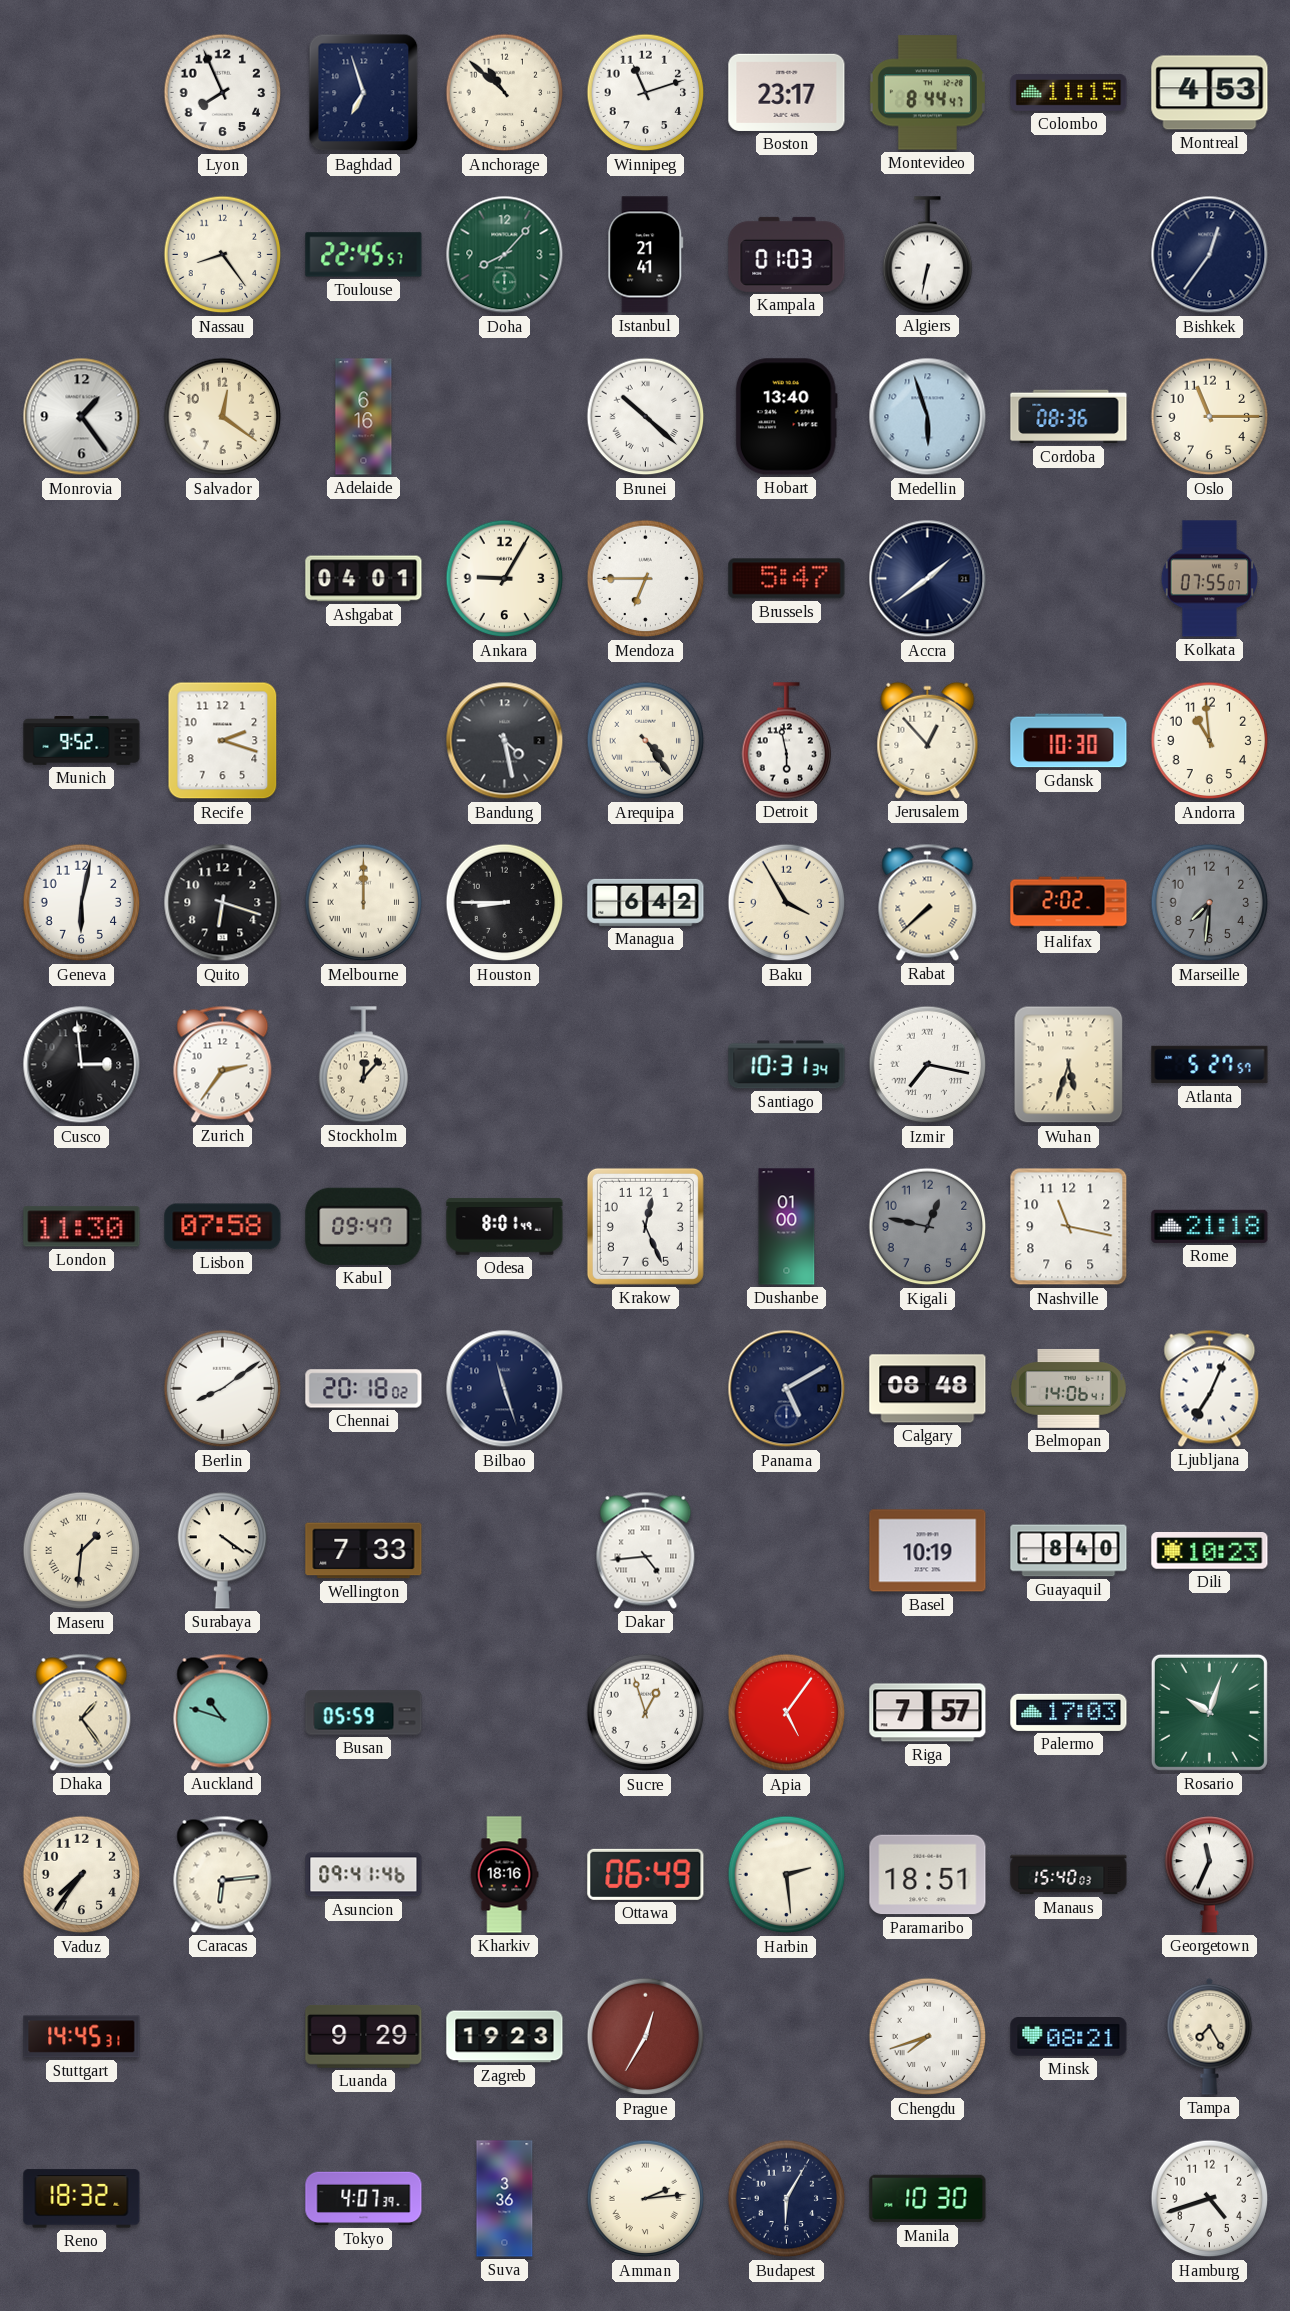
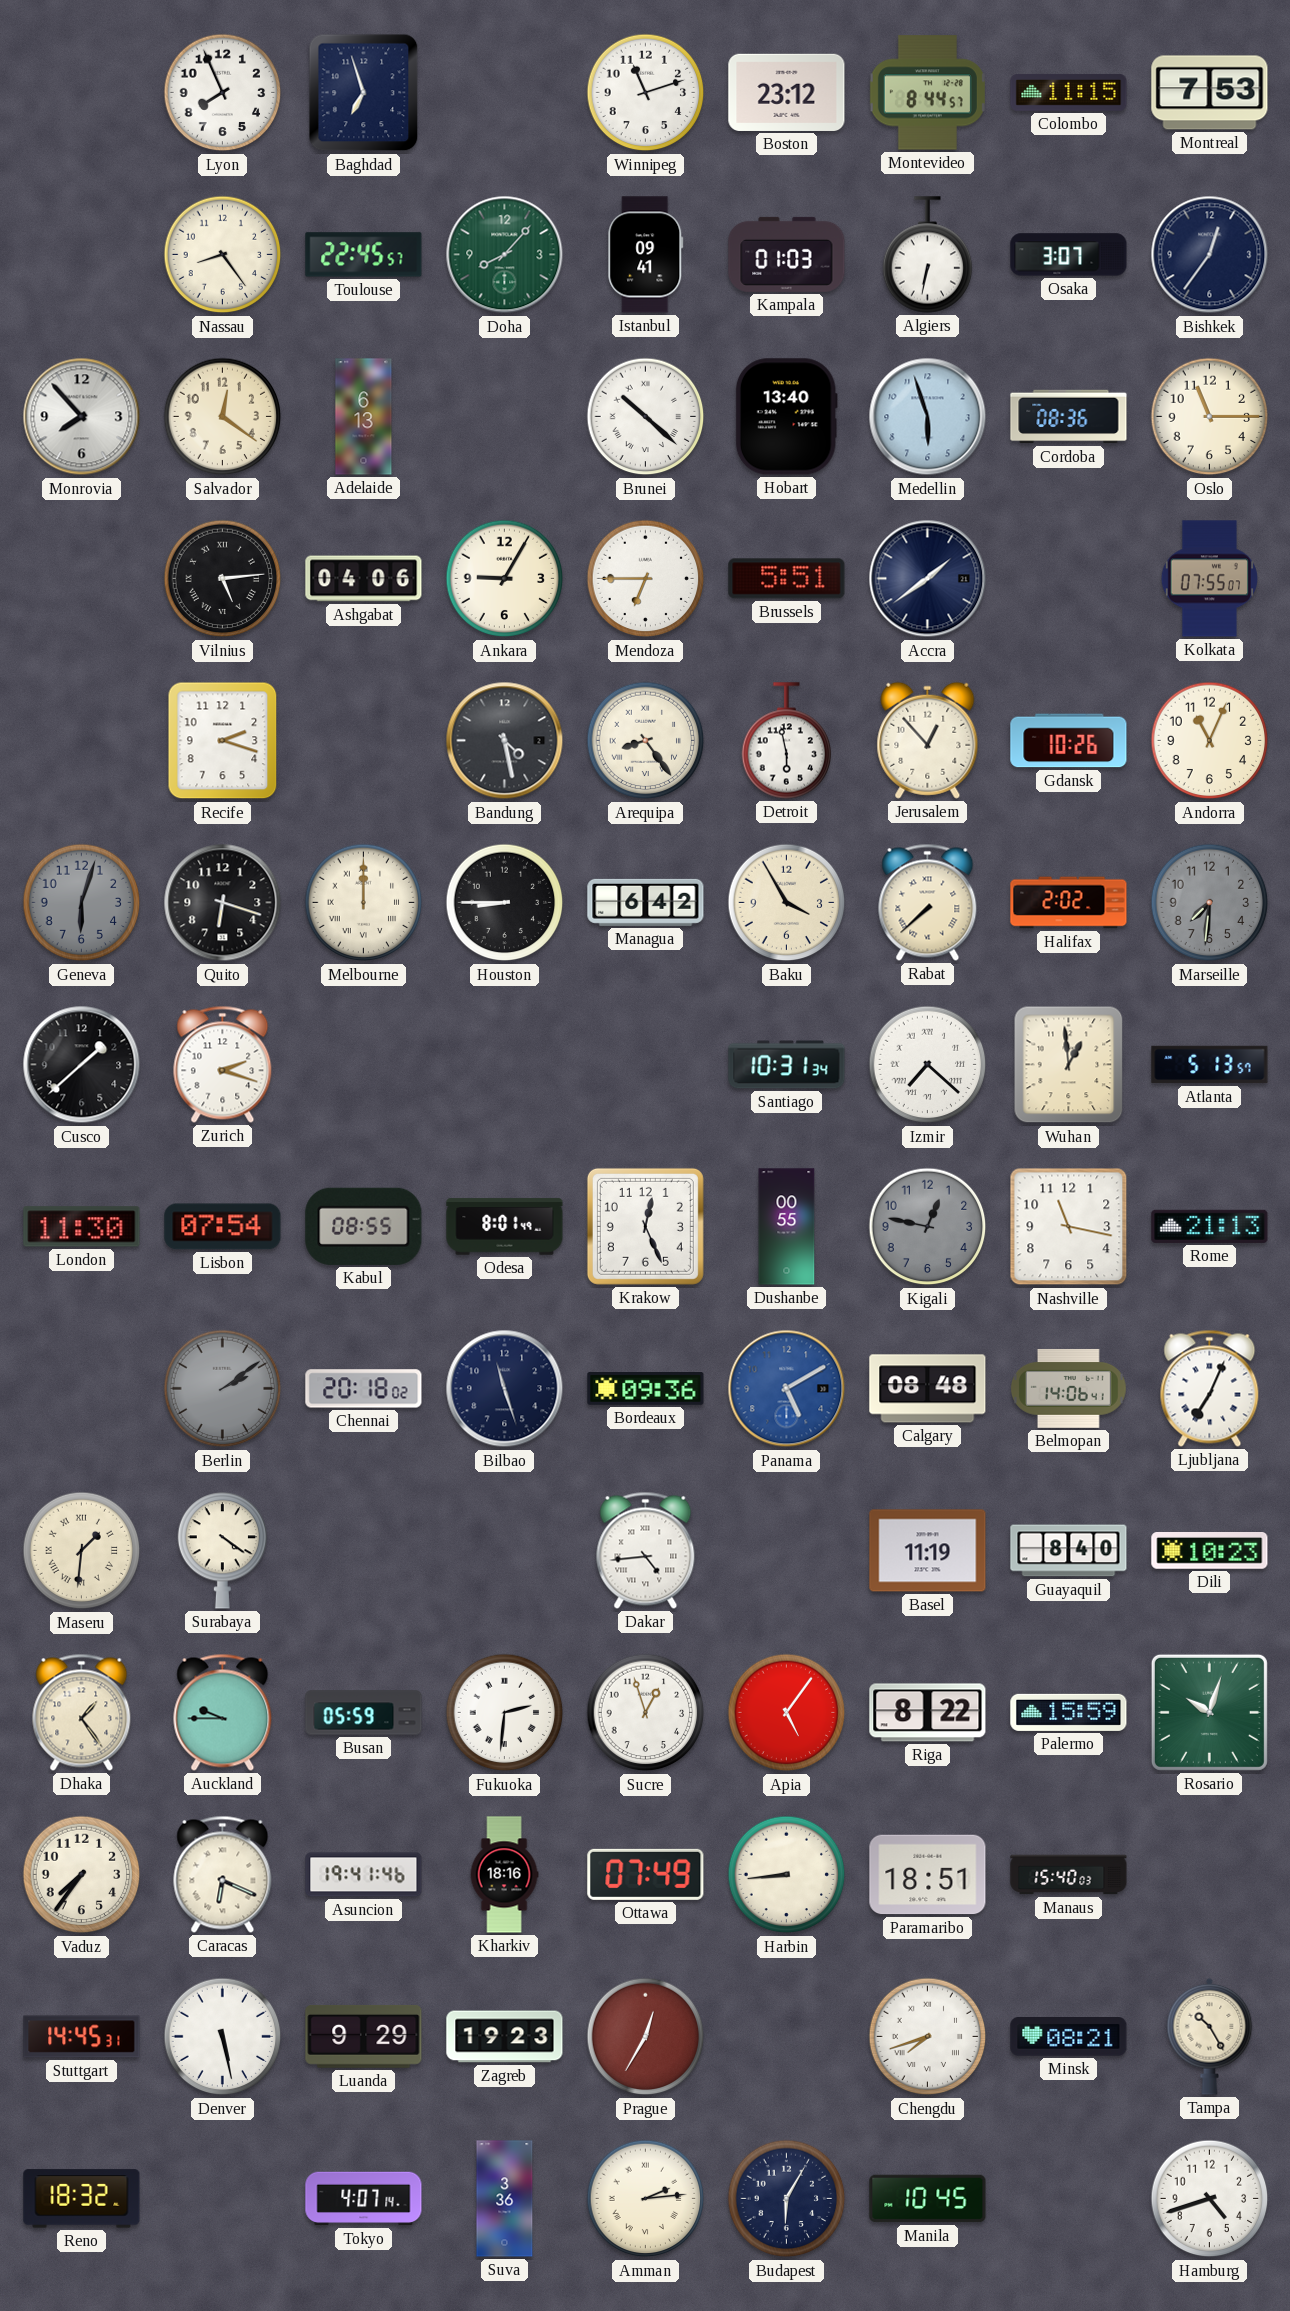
Anchorage: 10:52 -> none
Boston: 23:17 -> 23:12
Montevideo: 8:44:47 -> 8:44:57
Montreal: 4:53 -> 7:53
Istanbul: 21:41 -> 09:41
Osaka: none -> 3:07
Monrovia: 1:24 -> 7:53
Adelaide: 6:16 -> 6:13
Vilnius: none -> 5:14
Ashgabat: 04:01 -> 04:06
Brussels: 5:47 -> 5:51
Munich: 9:52 -> none
Arequipa: 4:24 -> 8:24
Gdansk: 10:30 -> 10:26
Andorra: 10:59 -> 11:04
Geneva: 6:02 -> 6:03
Geneva dial: white -> grey
Cusco: 2:59 -> 1:38
Zurich: 2:36 -> 2:18
Stockholm: 12:07 -> none
Izmir: 7:17 -> 7:22
Wuhan: 5:33 -> 12:59
Atlanta: 5:27 -> 5:13
Lisbon: 07:58 -> 07:54
Kabul: 09:47 -> 08:55
Dushanbe: 01:00 -> 00:55
Rome: 21:18 -> 21:13
Berlin: 8:09 -> 2:09
Berlin dial: white -> grey
Bordeaux: none -> 09:36
Panama dial: navy -> blue
Wellington: 7:33 -> none
Basel: 10:19 -> 11:19
Auckland: 10:48 -> 9:45
Fukuoka: none -> 2:31
Riga: 7:57 -> 8:22
Palermo: 17:03 -> 15:59
Caracas: 6:14 -> 6:19
Asuncion: 09:41 -> 19:41
Ottawa: 06:49 -> 07:49
Harbin: 2:29 -> 8:44
Georgetown: 11:34 -> none
Denver: none -> 5:28
Tampa: 7:25 -> 10:25
Tokyo: 4:07:39 -> 4:07:14
Manila: 10:30 -> 10:45
